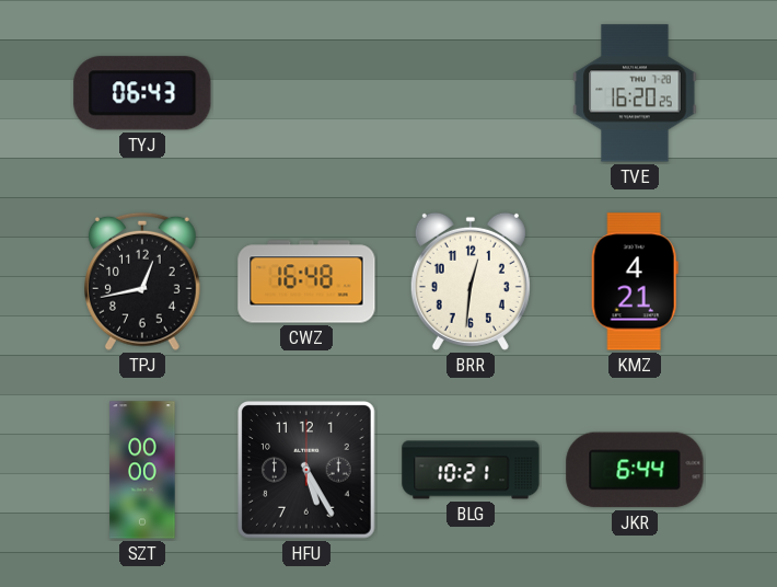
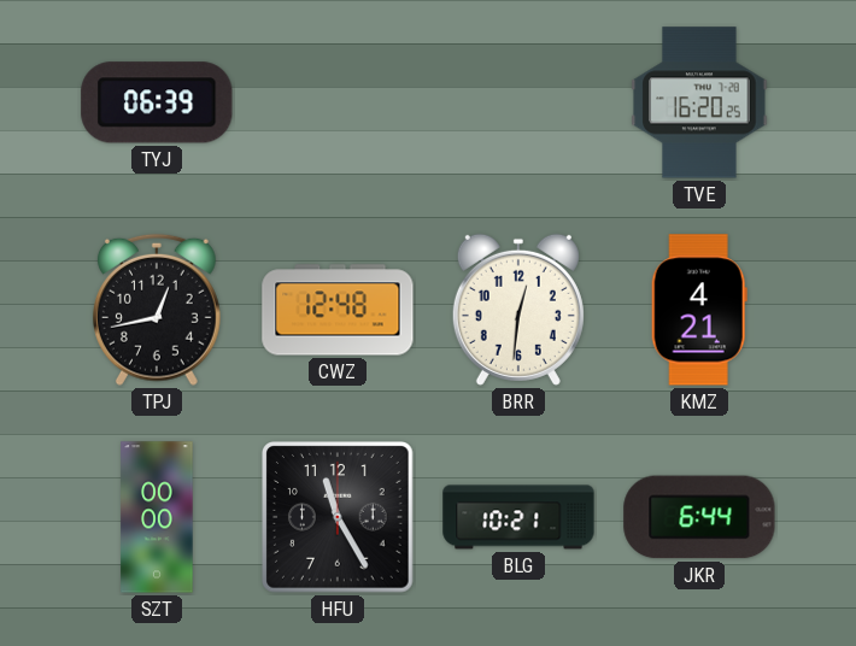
TYJ: 06:43 -> 06:39
CWZ: 16:48 -> 12:48
HFU: 5:25 -> 11:25
